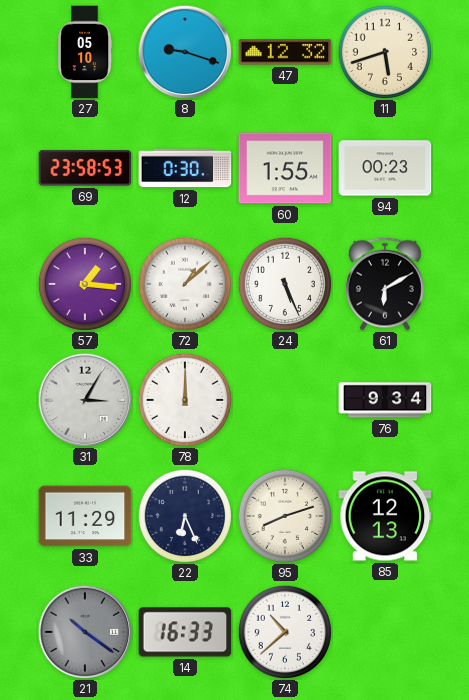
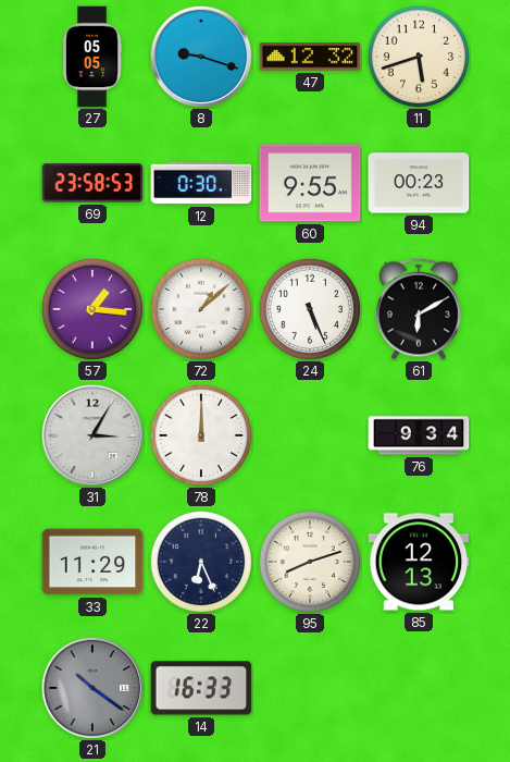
27: 05:10 -> 05:05
60: 1:55 -> 9:55
74: 10:38 -> none
